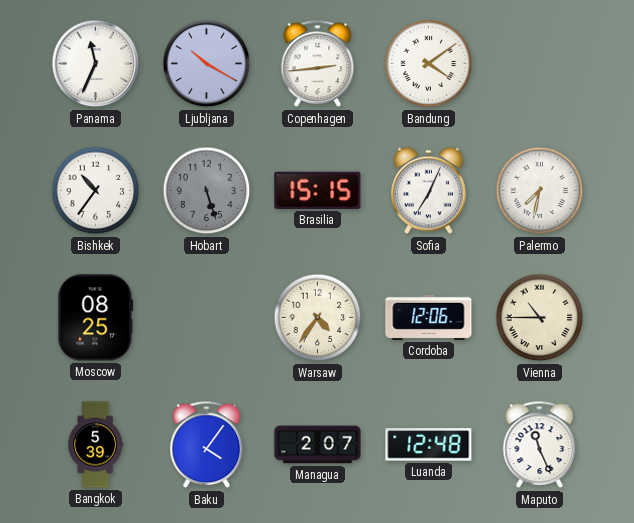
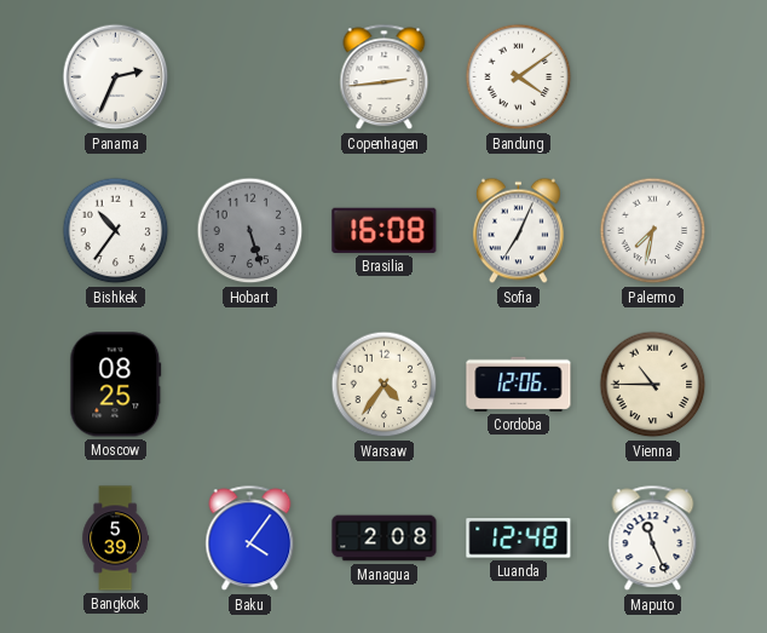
Panama: 11:34 -> 2:34
Ljubljana: 10:20 -> none
Brasilia: 15:15 -> 16:08
Managua: 2:07 -> 2:08
